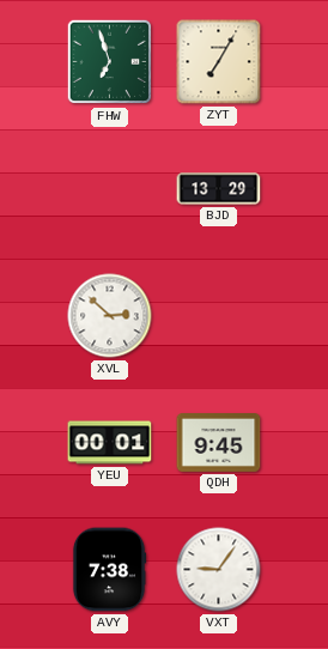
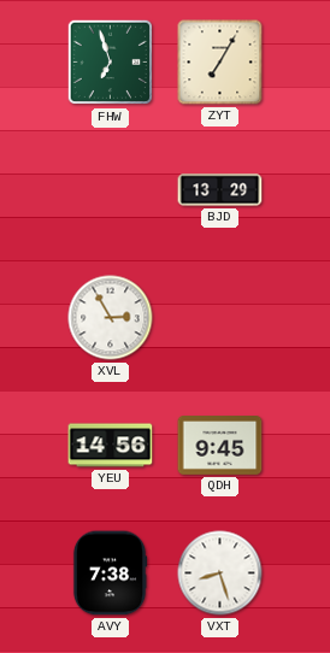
XVL: 2:52 -> 2:55
YEU: 00:01 -> 14:56
VXT: 9:06 -> 8:27
